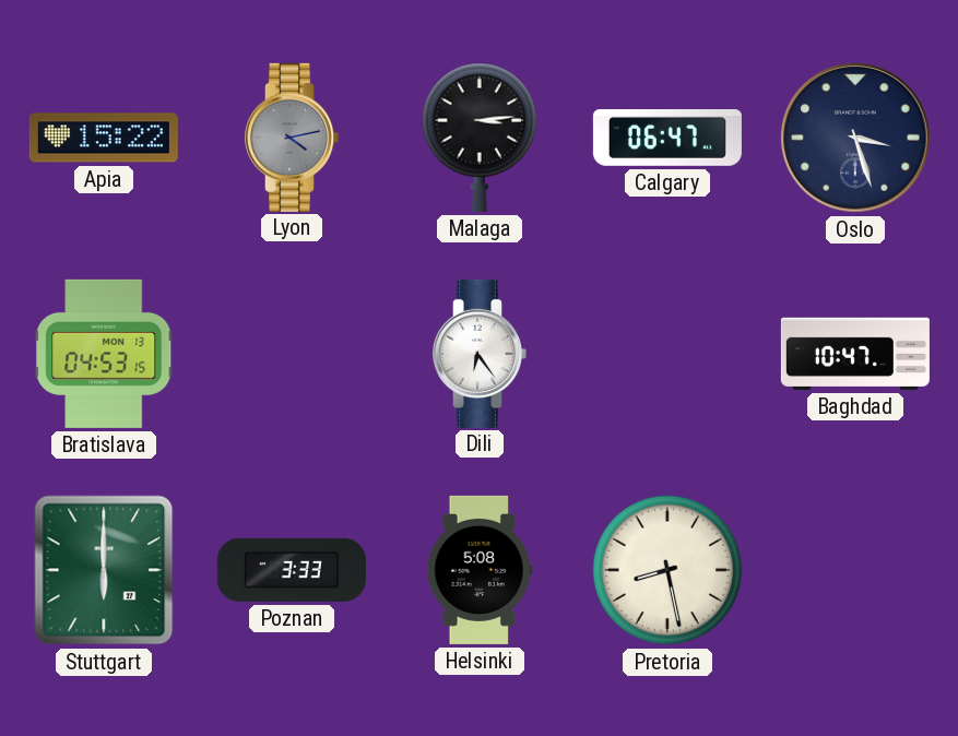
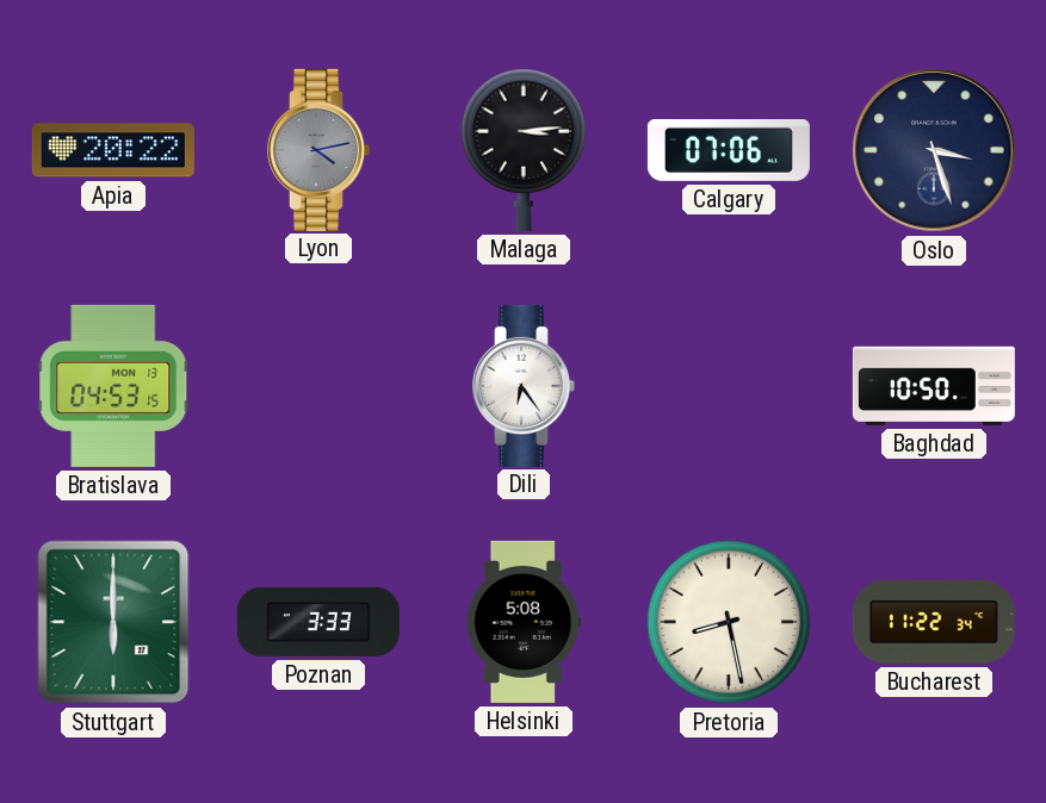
Apia: 15:22 -> 20:22
Calgary: 06:47 -> 07:06
Baghdad: 10:47 -> 10:50
Bucharest: none -> 11:22
